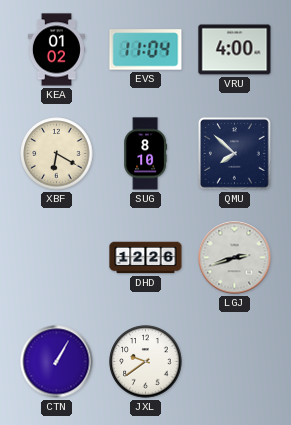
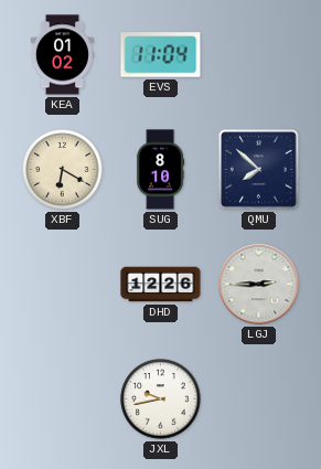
VRU: 4:00 -> none
LGJ: 2:42 -> 2:45
CTN: 1:05 -> none
JXL: 9:39 -> 9:43
